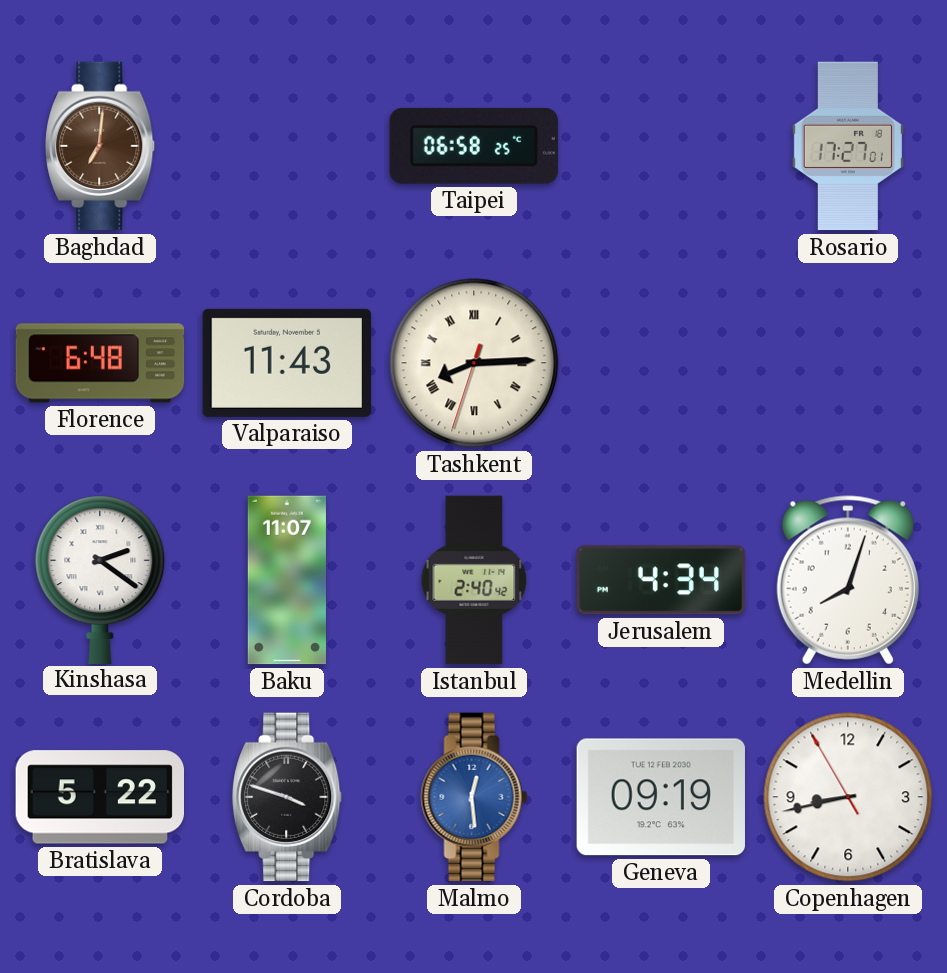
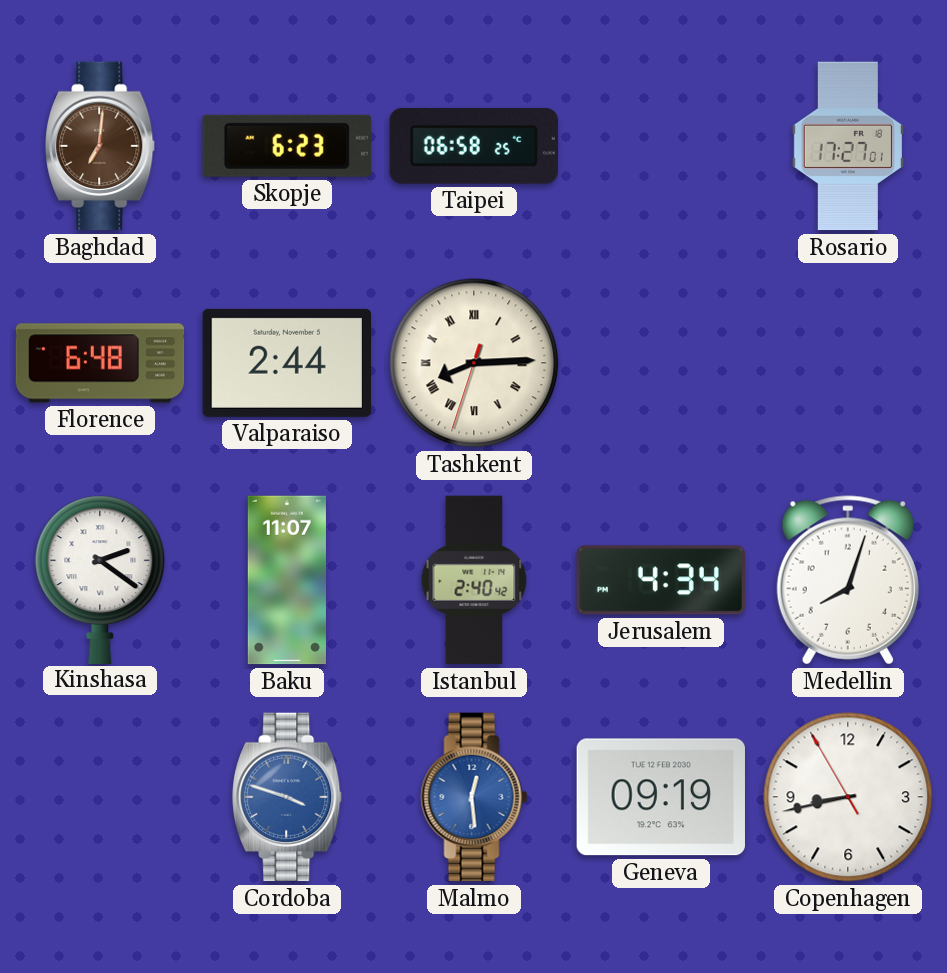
Skopje: none -> 6:23
Valparaiso: 11:43 -> 2:44
Bratislava: 5:22 -> none
Cordoba dial: black -> blue
